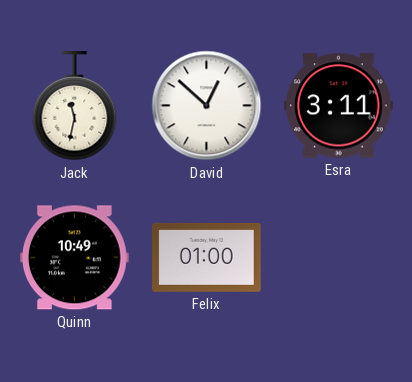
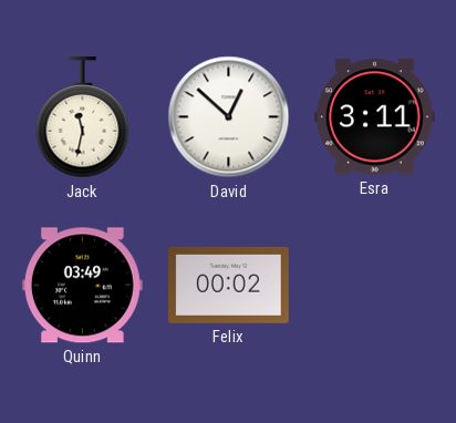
Quinn: 10:49 -> 03:49
Felix: 01:00 -> 00:02
